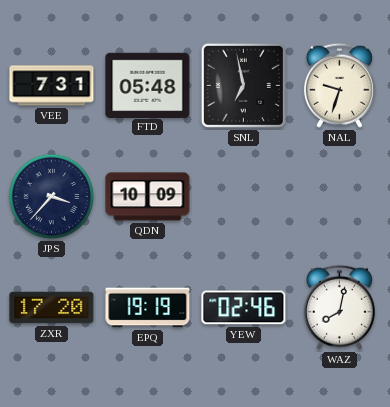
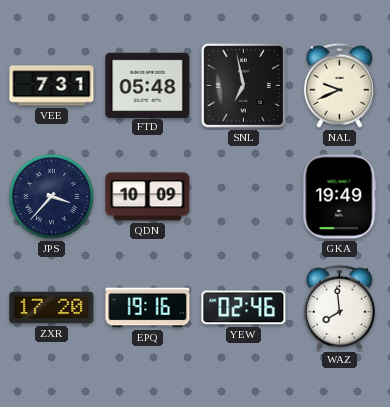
NAL: 9:33 -> 9:41
GKA: none -> 19:49
EPQ: 19:19 -> 19:16
WAZ: 8:02 -> 7:59
